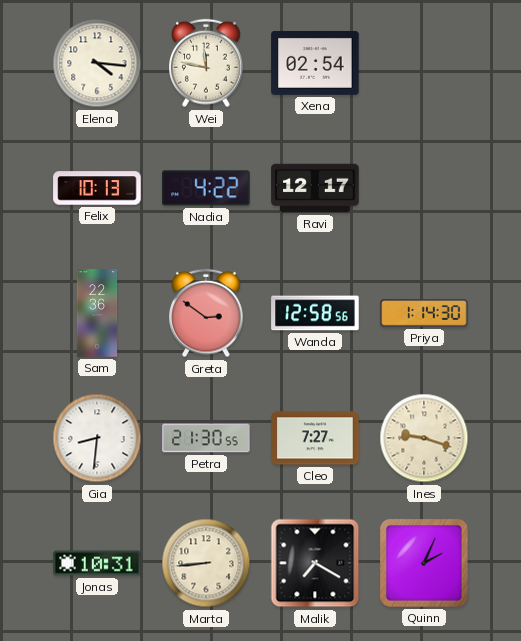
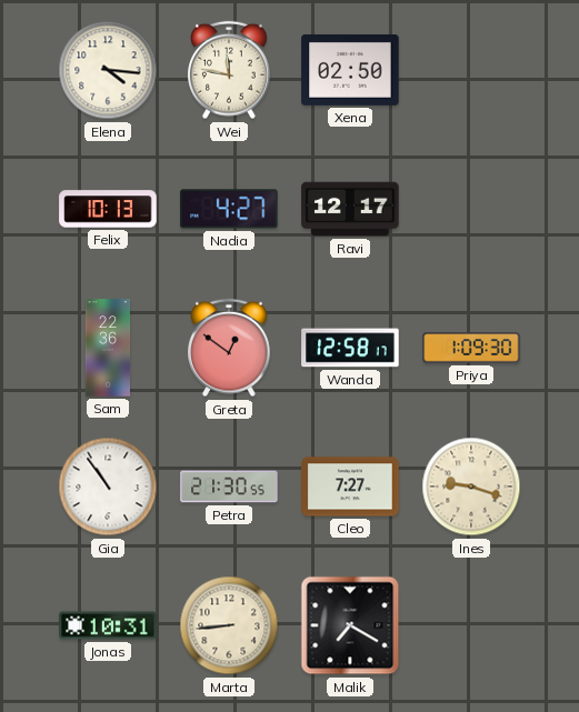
Xena: 02:54 -> 02:50
Nadia: 4:22 -> 4:27
Greta: 2:51 -> 12:51
Wanda: 12:58:56 -> 12:58:17
Priya: 1:14 -> 1:09
Gia: 8:31 -> 10:54
Quinn: 2:04 -> none
